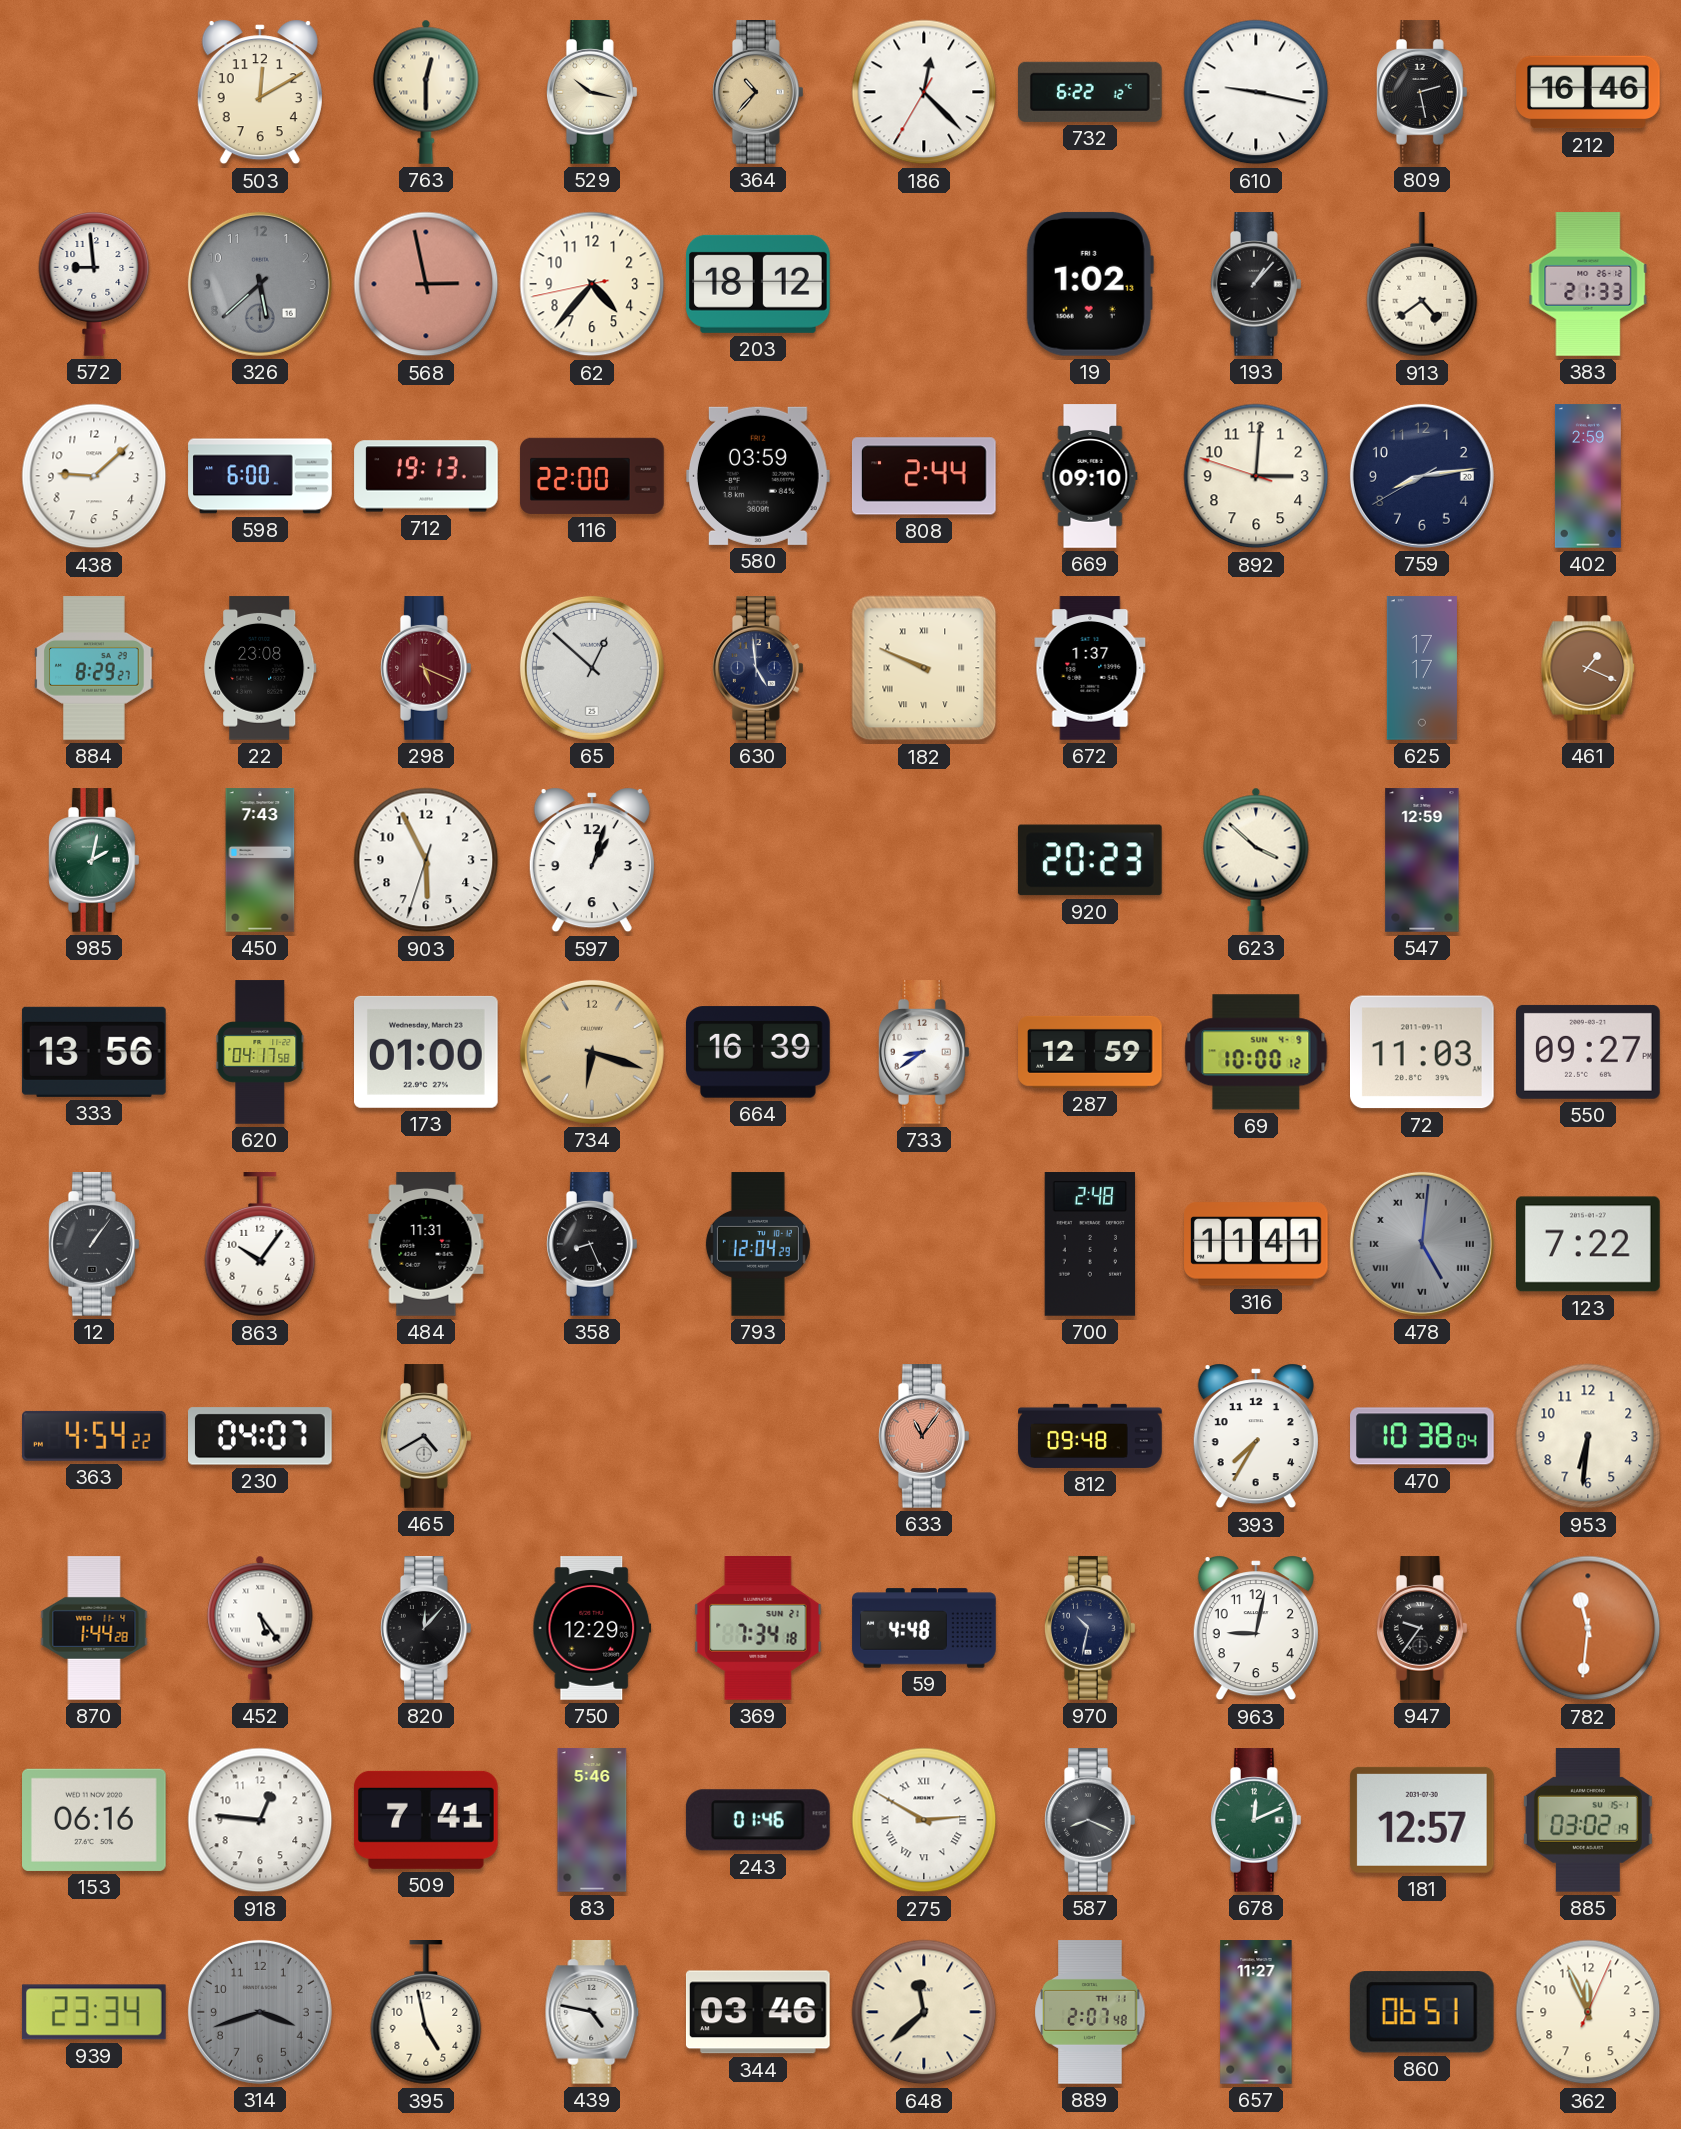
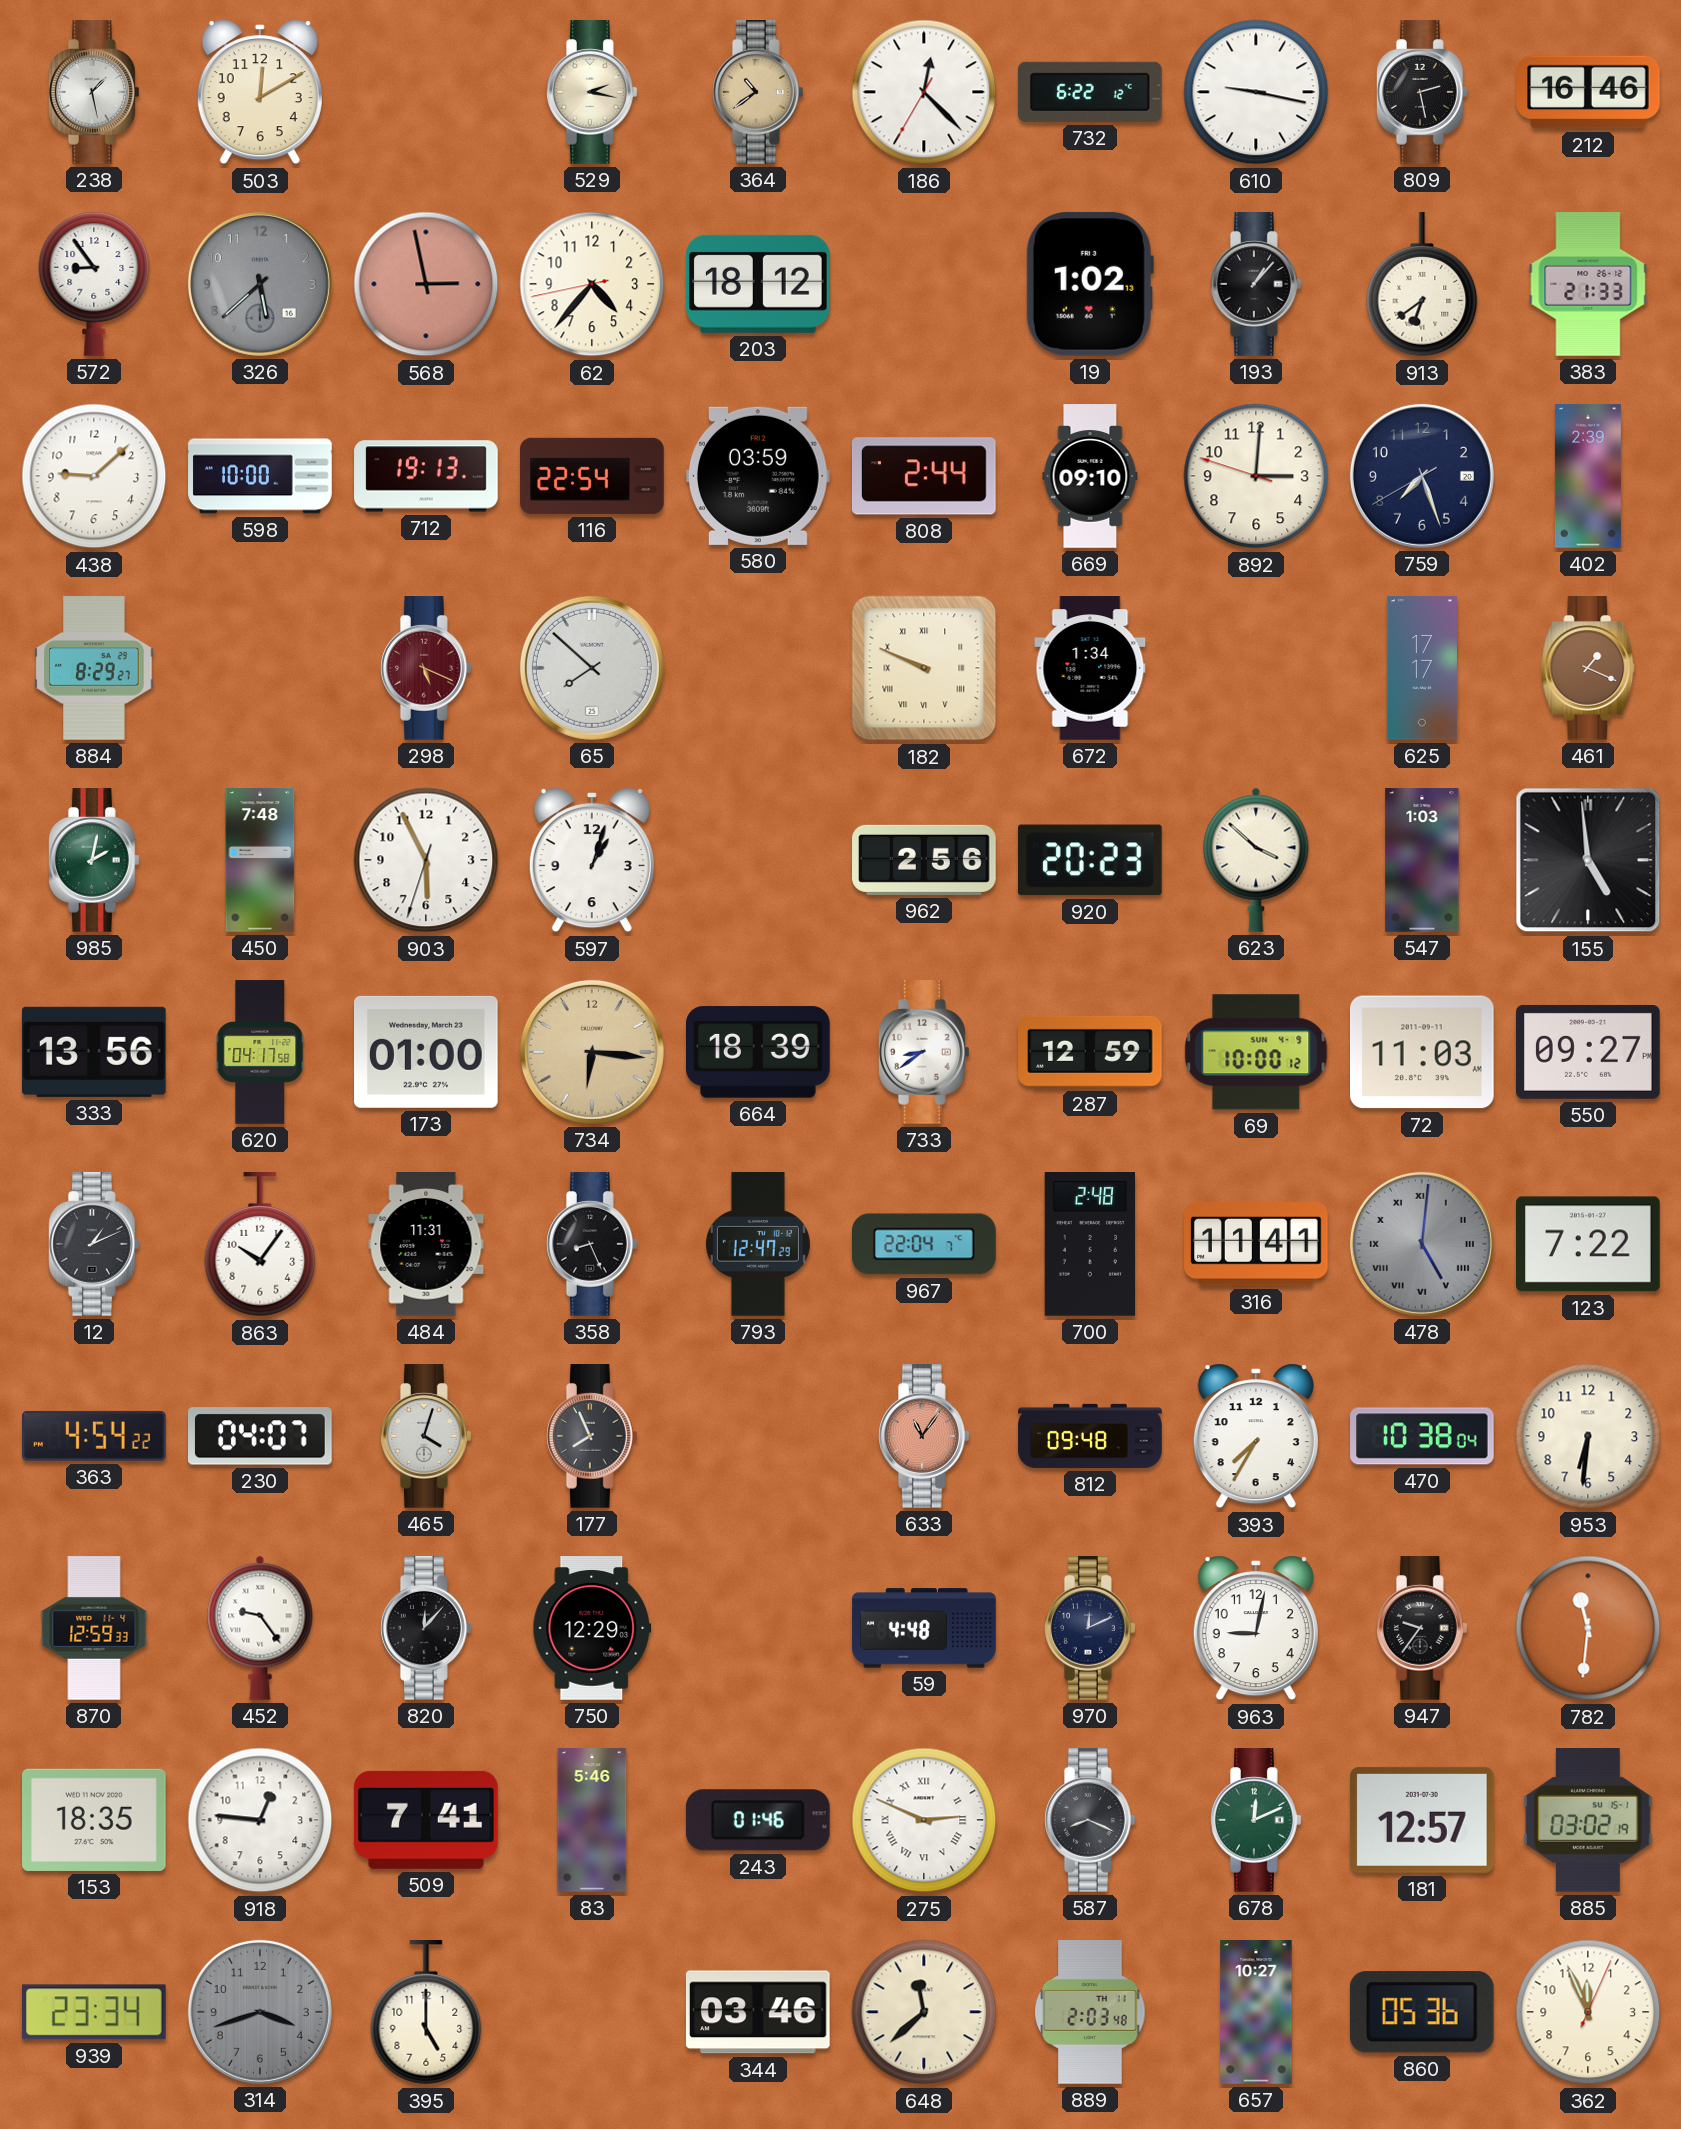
238: none -> 1:28
763: 12:30 -> none
529: 10:17 -> 2:17
364: 10:37 -> 10:39
572: 8:59 -> 8:54
913: 4:39 -> 6:39
598: 6:00 -> 10:00
116: 22:00 -> 22:54
759: 8:13 -> 7:26
402: 2:59 -> 2:39
22: 23:08 -> none
65: 12:52 -> 7:52
630: 4:59 -> none
672: 1:37 -> 1:34
450: 7:43 -> 7:48
962: none -> 2:56
547: 12:59 -> 1:03
155: none -> 4:59
734: 6:18 -> 6:16
664: 16:39 -> 18:39
12: 1:06 -> 1:11
793: 12:04 -> 12:47
967: none -> 22:04
465: 4:40 -> 4:03
177: none -> 7:56
870: 1:44 -> 12:59
452: 5:24 -> 9:24
369: 7:34 -> none
970: 10:32 -> 12:11
153: 06:16 -> 18:35
275: 2:50 -> 2:49
395: 4:58 -> 5:00
439: 4:47 -> none
889: 2:07 -> 2:03
657: 11:27 -> 10:27
860: 06:51 -> 05:36
